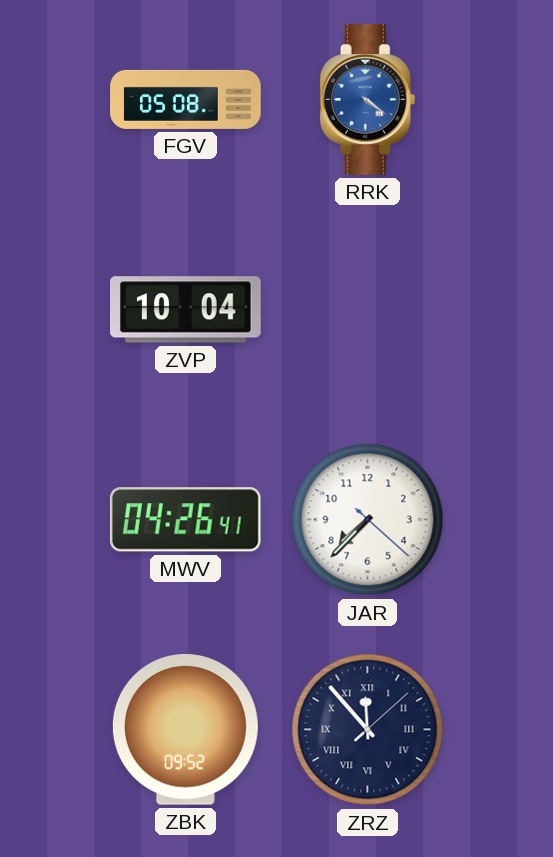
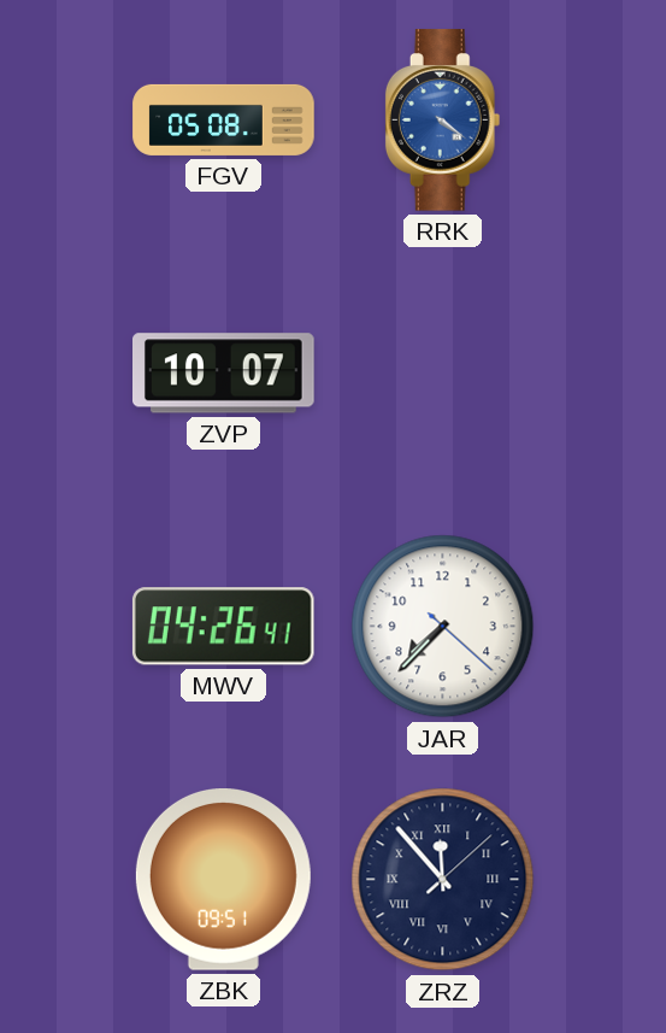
ZVP: 10:04 -> 10:07
ZBK: 09:52 -> 09:51
